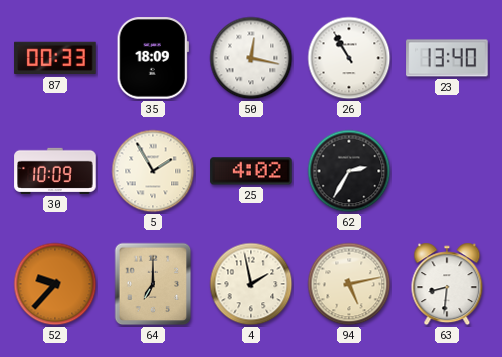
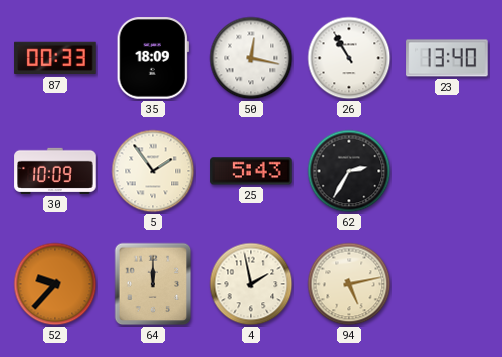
5: 1:55 -> 1:54
25: 4:02 -> 5:43
64: 7:00 -> 12:00
63: 8:31 -> none
